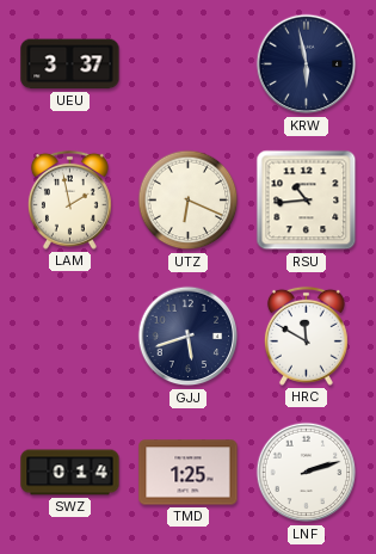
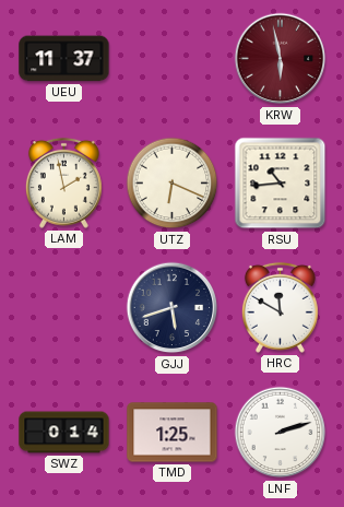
UEU: 3:37 -> 11:37
KRW dial: navy -> burgundy
